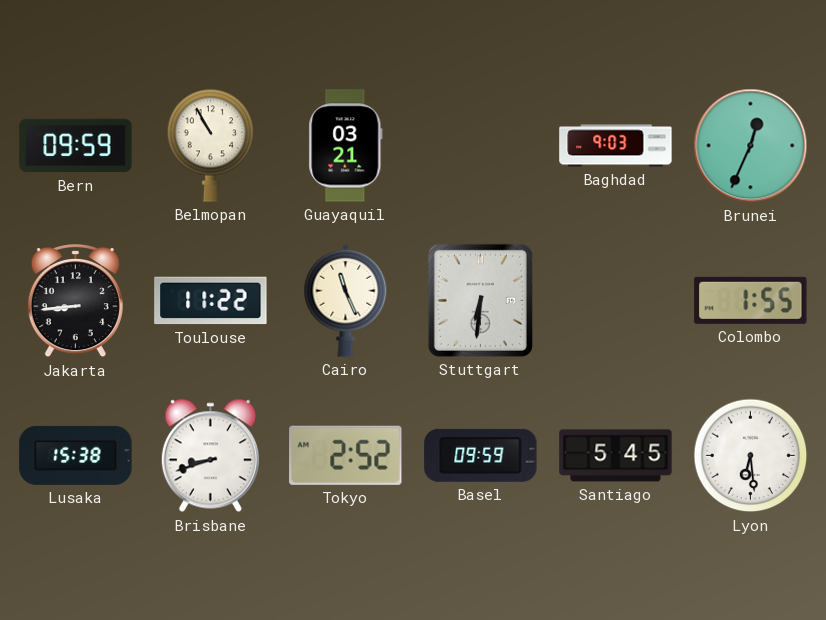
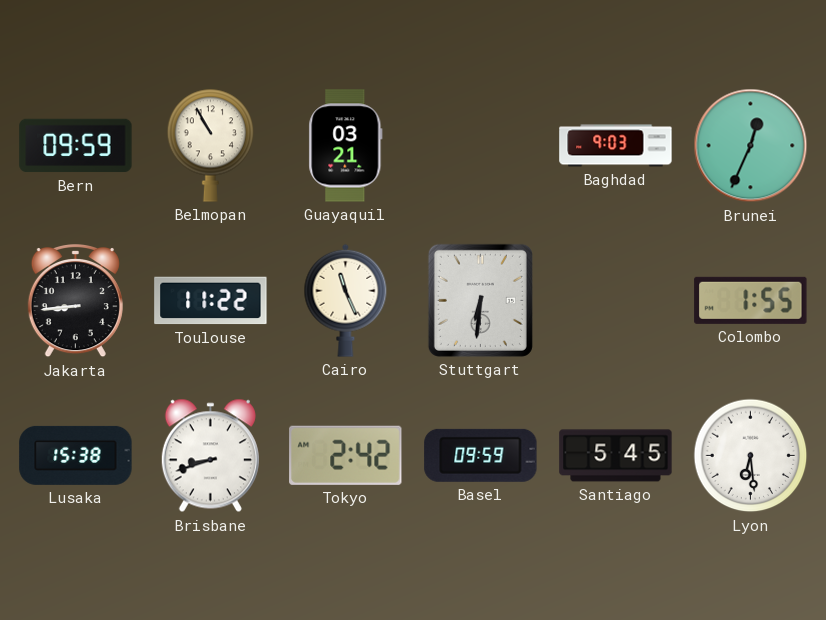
Tokyo: 2:52 -> 2:42
